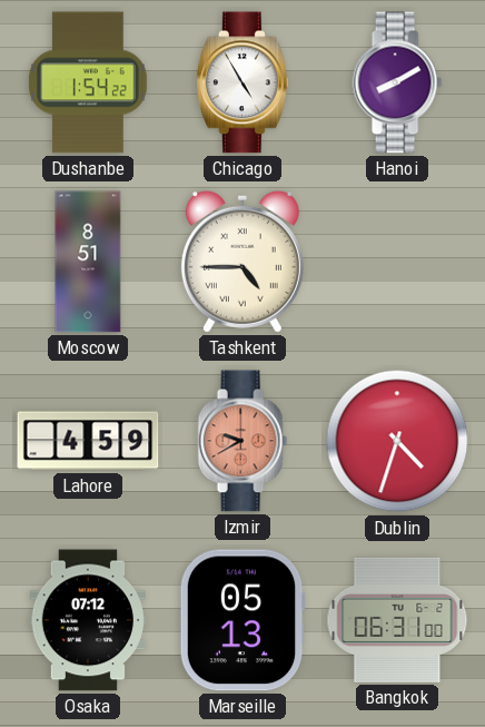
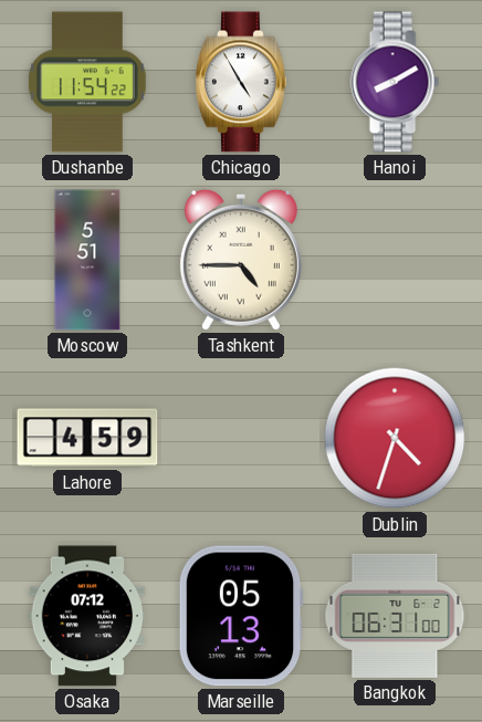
Dushanbe: 1:54 -> 11:54
Moscow: 8:51 -> 5:51
Izmir: 9:40 -> none
